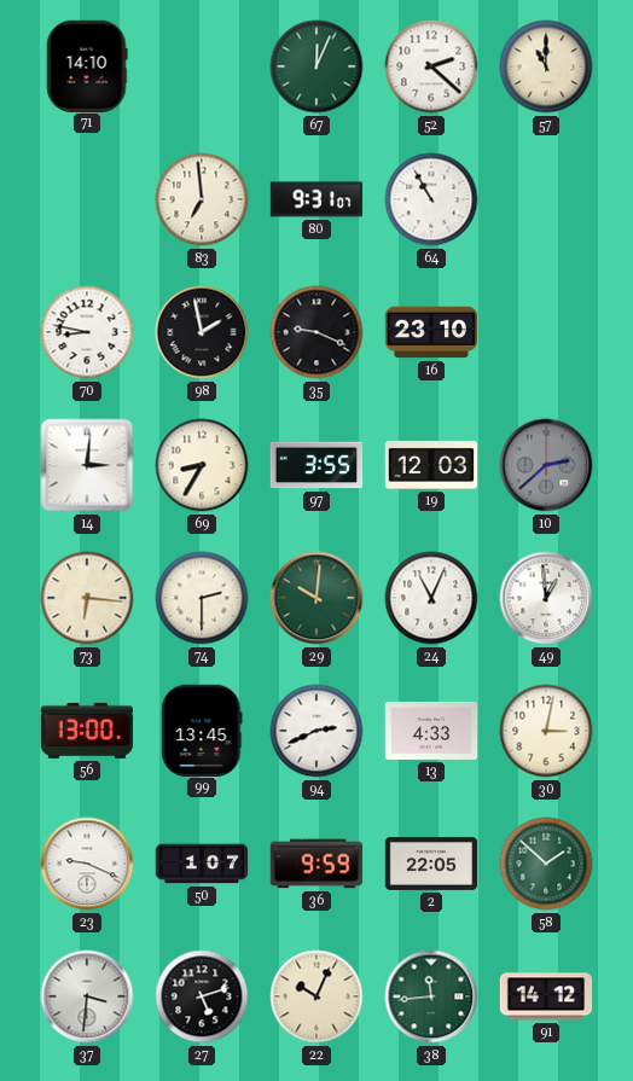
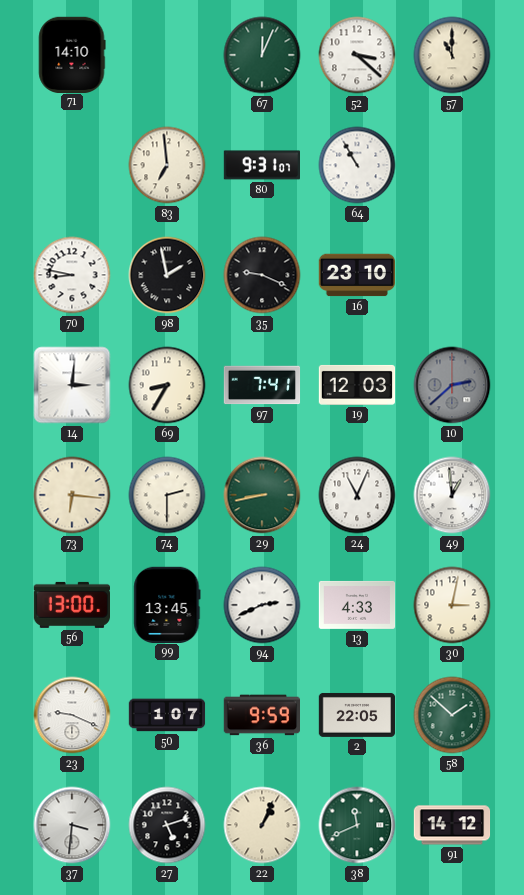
52: 2:22 -> 3:22
97: 3:55 -> 7:41
29: 10:01 -> 8:43
22: 10:04 -> 1:04
38: 11:44 -> 11:41
